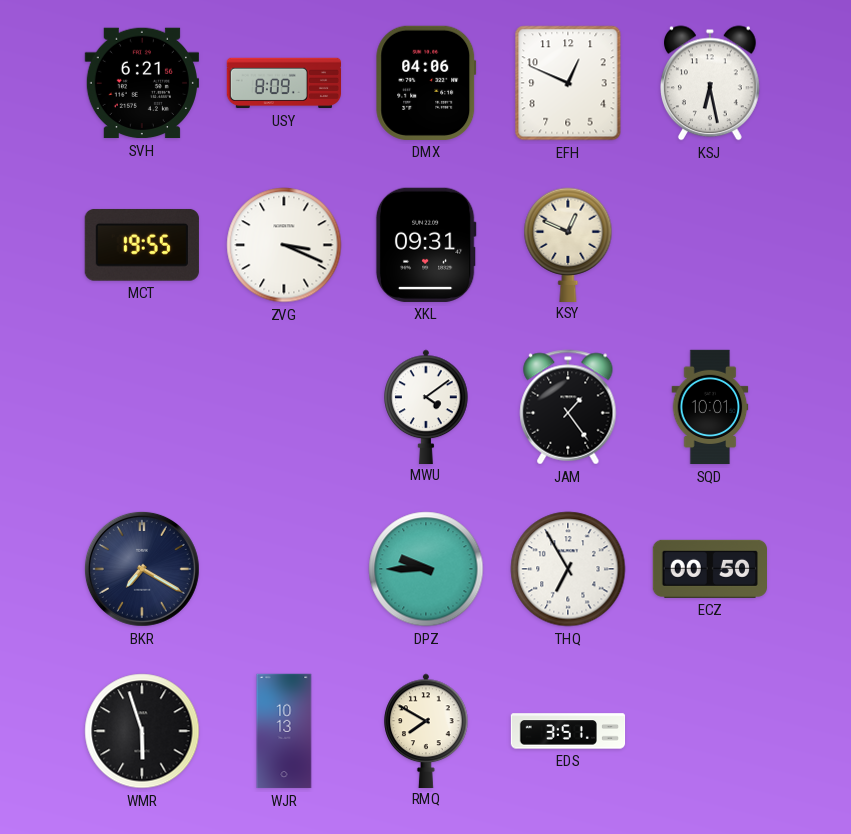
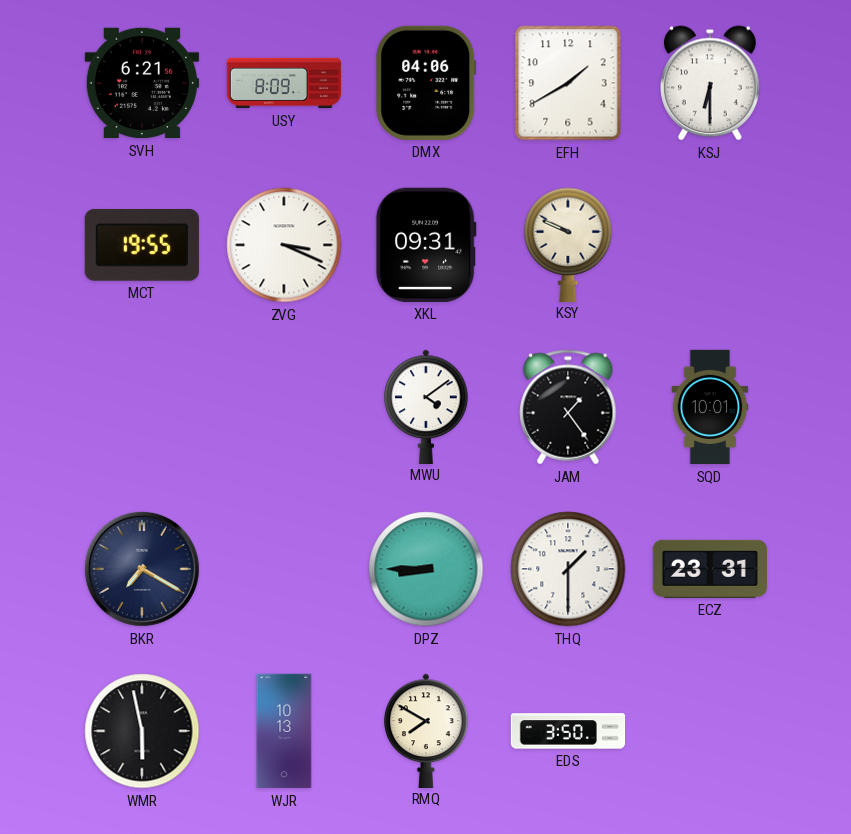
EFH: 12:49 -> 1:40
KSJ: 6:28 -> 6:30
KSY: 12:49 -> 9:49
DPZ: 9:45 -> 8:45
THQ: 6:55 -> 1:30
ECZ: 00:50 -> 23:31
WMR: 5:57 -> 5:58
EDS: 3:51 -> 3:50
